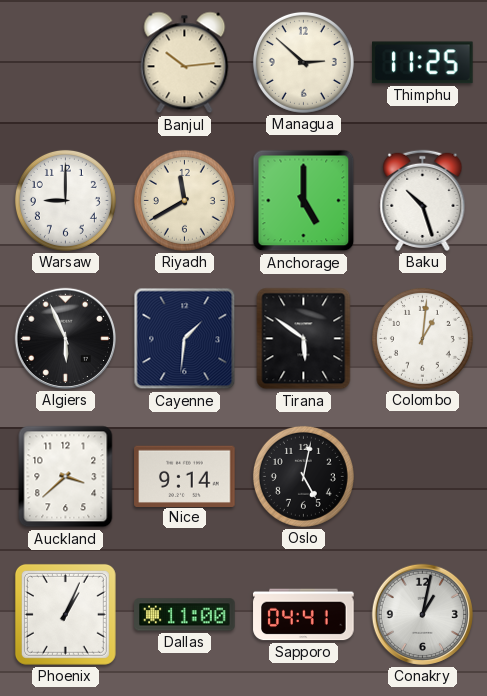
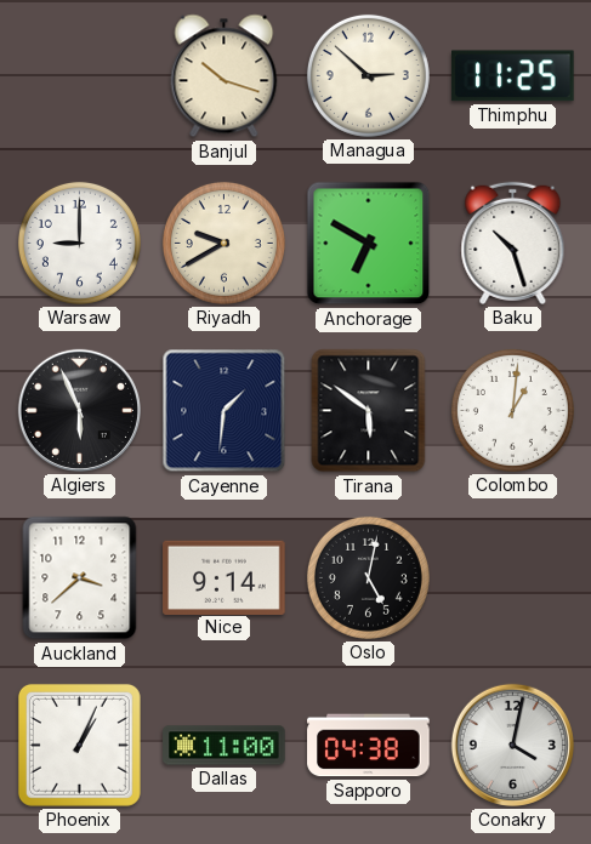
Banjul: 10:14 -> 10:18
Riyadh: 11:40 -> 9:40
Anchorage: 5:00 -> 6:50
Sapporo: 04:41 -> 04:38
Conakry: 1:02 -> 4:02
